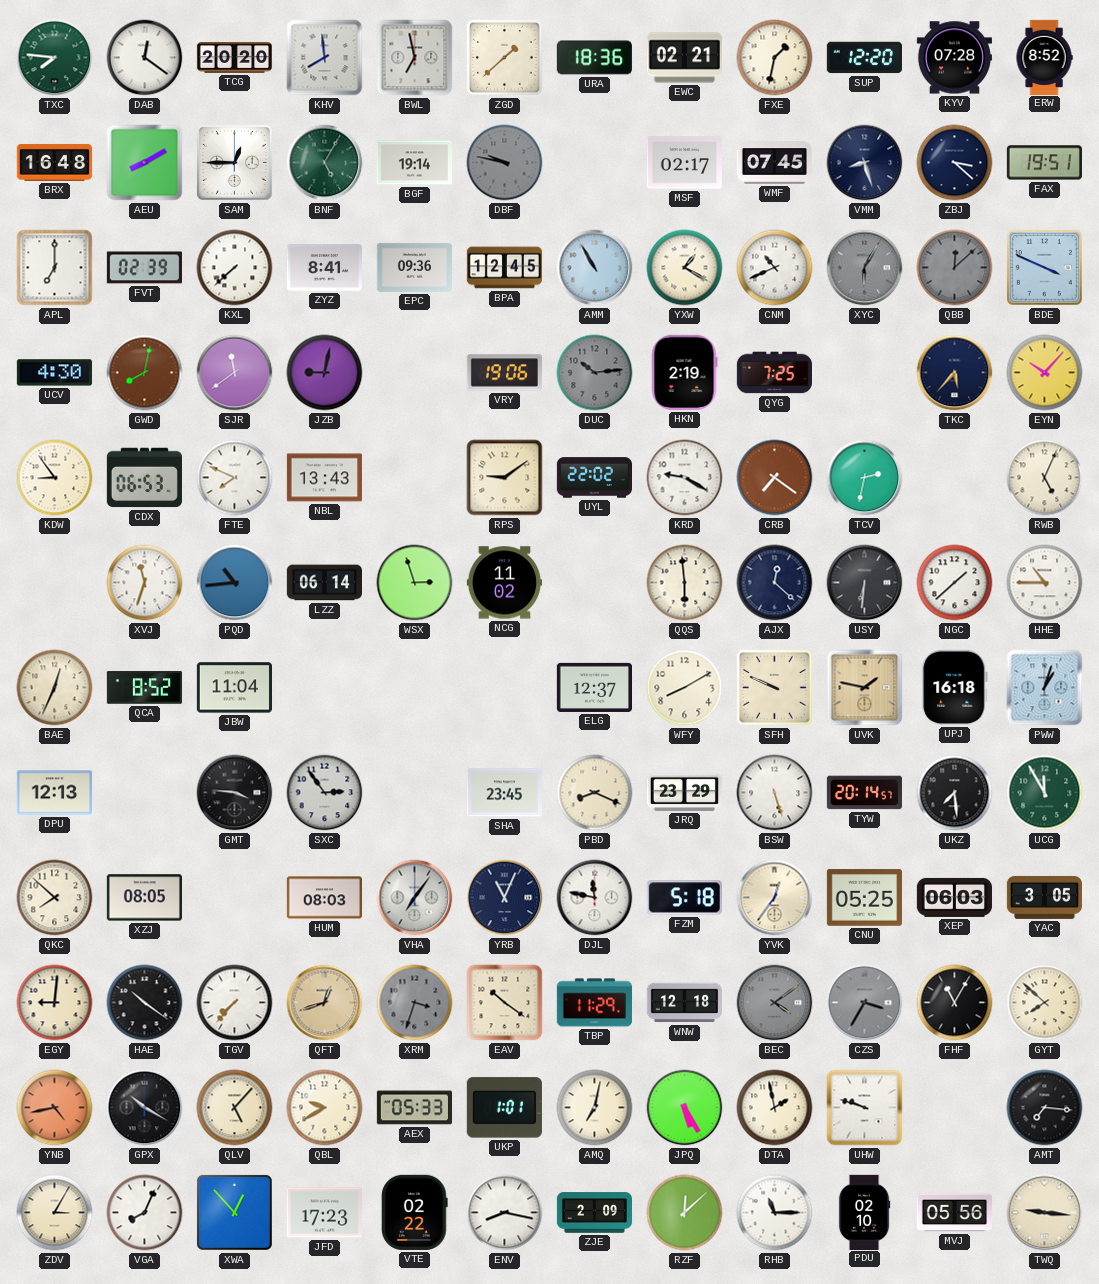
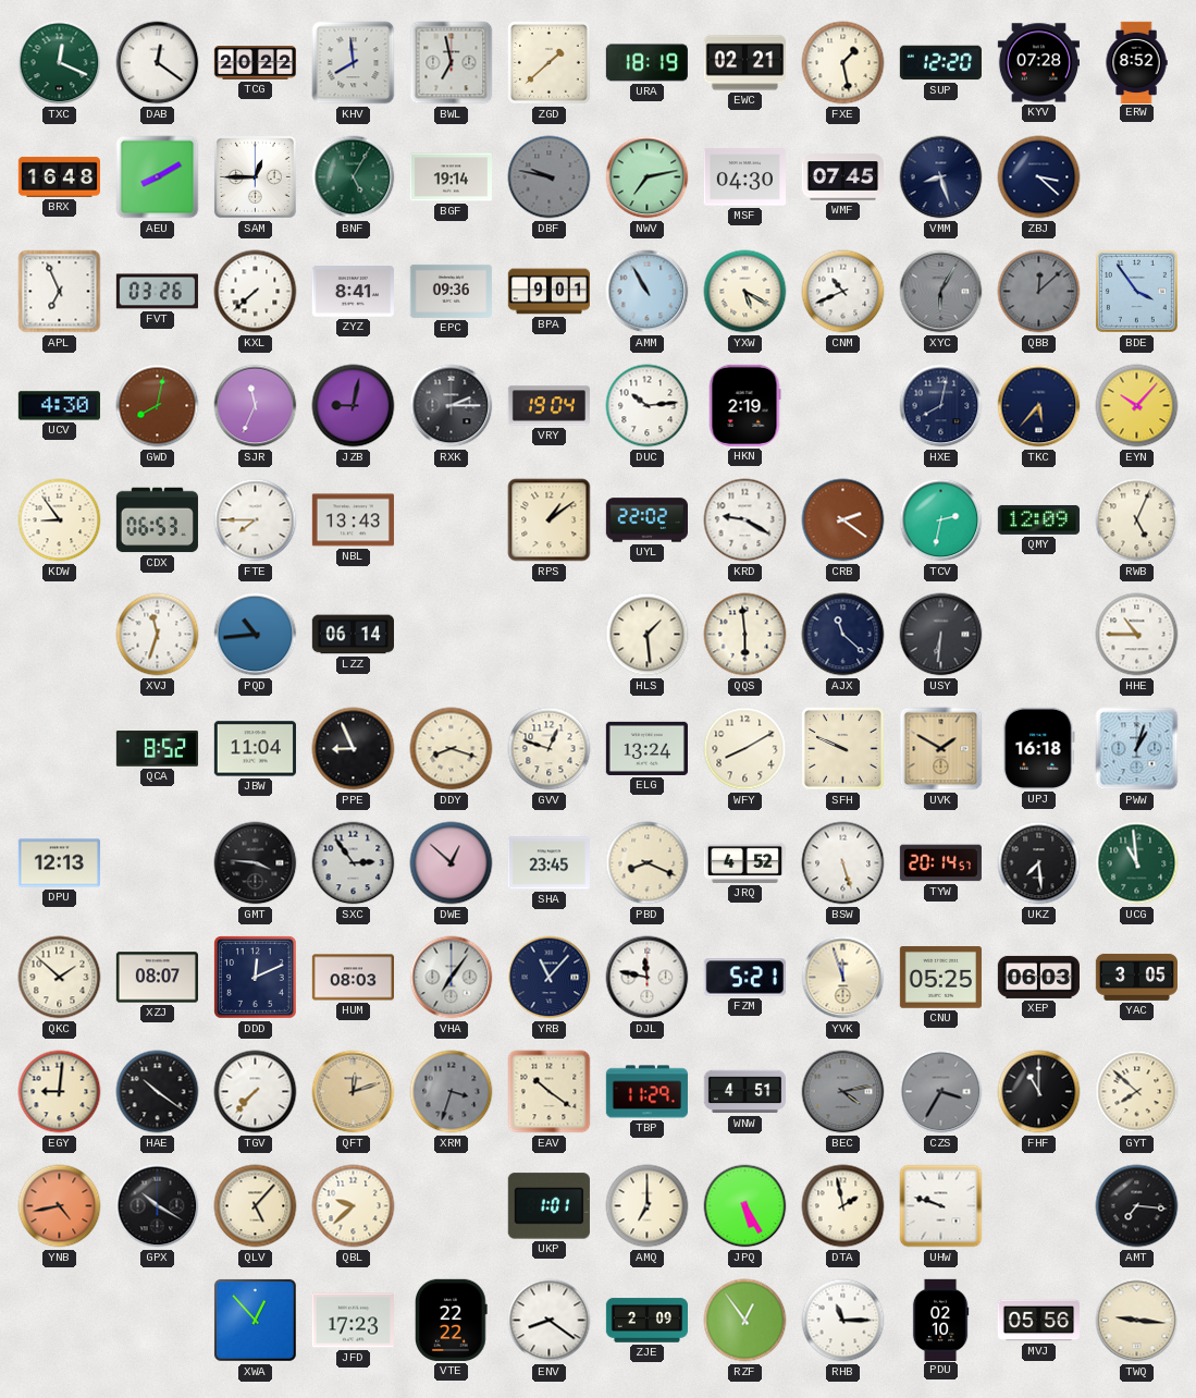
TXC: 7:46 -> 12:19
TCG: 20:20 -> 20:22
URA: 18:36 -> 18:19
FXE: 1:32 -> 1:28
NWV: none -> 7:13
MSF: 02:17 -> 04:30
FAX: 19:51 -> none
APL: 7:00 -> 6:56
FVT: 02:39 -> 03:26
BPA: 12:45 -> 9:01
YXW: 1:20 -> 5:20
BDE: 3:49 -> 3:54
SJR: 11:39 -> 11:34
RXK: none -> 2:15
VRY: 19:06 -> 19:04
DUC dial: grey -> white
QYG: 7:25 -> none
HXE: none -> 8:02
FTE: 7:49 -> 7:45
RPS: 9:09 -> 1:09
CRB: 7:21 -> 2:21
QMY: none -> 12:09
WSX: 2:57 -> none
NCG: 11:02 -> none
HLS: none -> 1:29
AJX: 12:22 -> 11:22
NGC: 1:38 -> none
BAE: 12:34 -> none
PPE: none -> 8:56
DDY: none -> 8:18
GVV: none -> 12:48
ELG: 12:37 -> 13:24
UVK: 1:47 -> 1:50
DWE: none -> 12:52
JRQ: 23:29 -> 4:52
UCG: 11:55 -> 10:59
QKC: 7:52 -> 1:52
XZJ: 08:05 -> 08:07
DDD: none -> 12:11
YRB: 11:04 -> 11:07
FZM: 5:18 -> 5:21
YVK: 12:36 -> 11:57
QFT: 12:42 -> 12:12
WNW: 12:18 -> 4:51
BEC: 4:09 -> 4:13
FHF: 11:05 -> 11:00
QBL: 9:40 -> 9:38
AEX: 05:33 -> none
AMQ: 7:02 -> 7:00
ZDV: 3:05 -> none
VGA: 8:04 -> none
VTE: 02:22 -> 22:22
ENV: 8:17 -> 8:21
RZF: 12:08 -> 12:54
